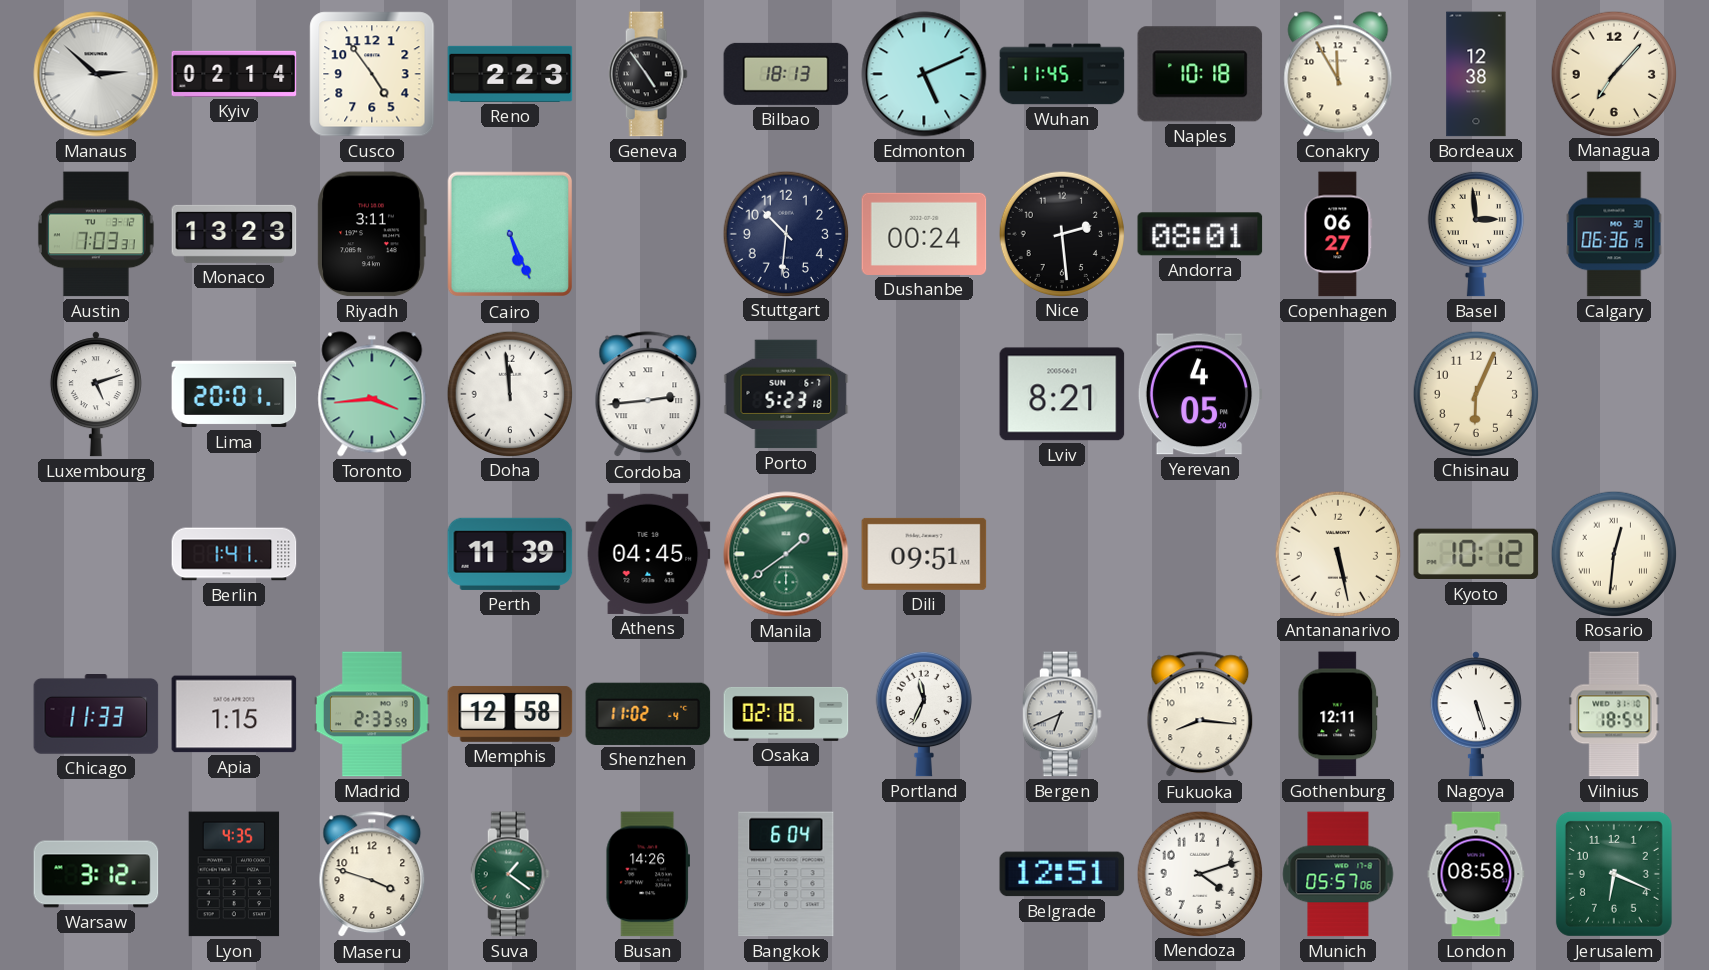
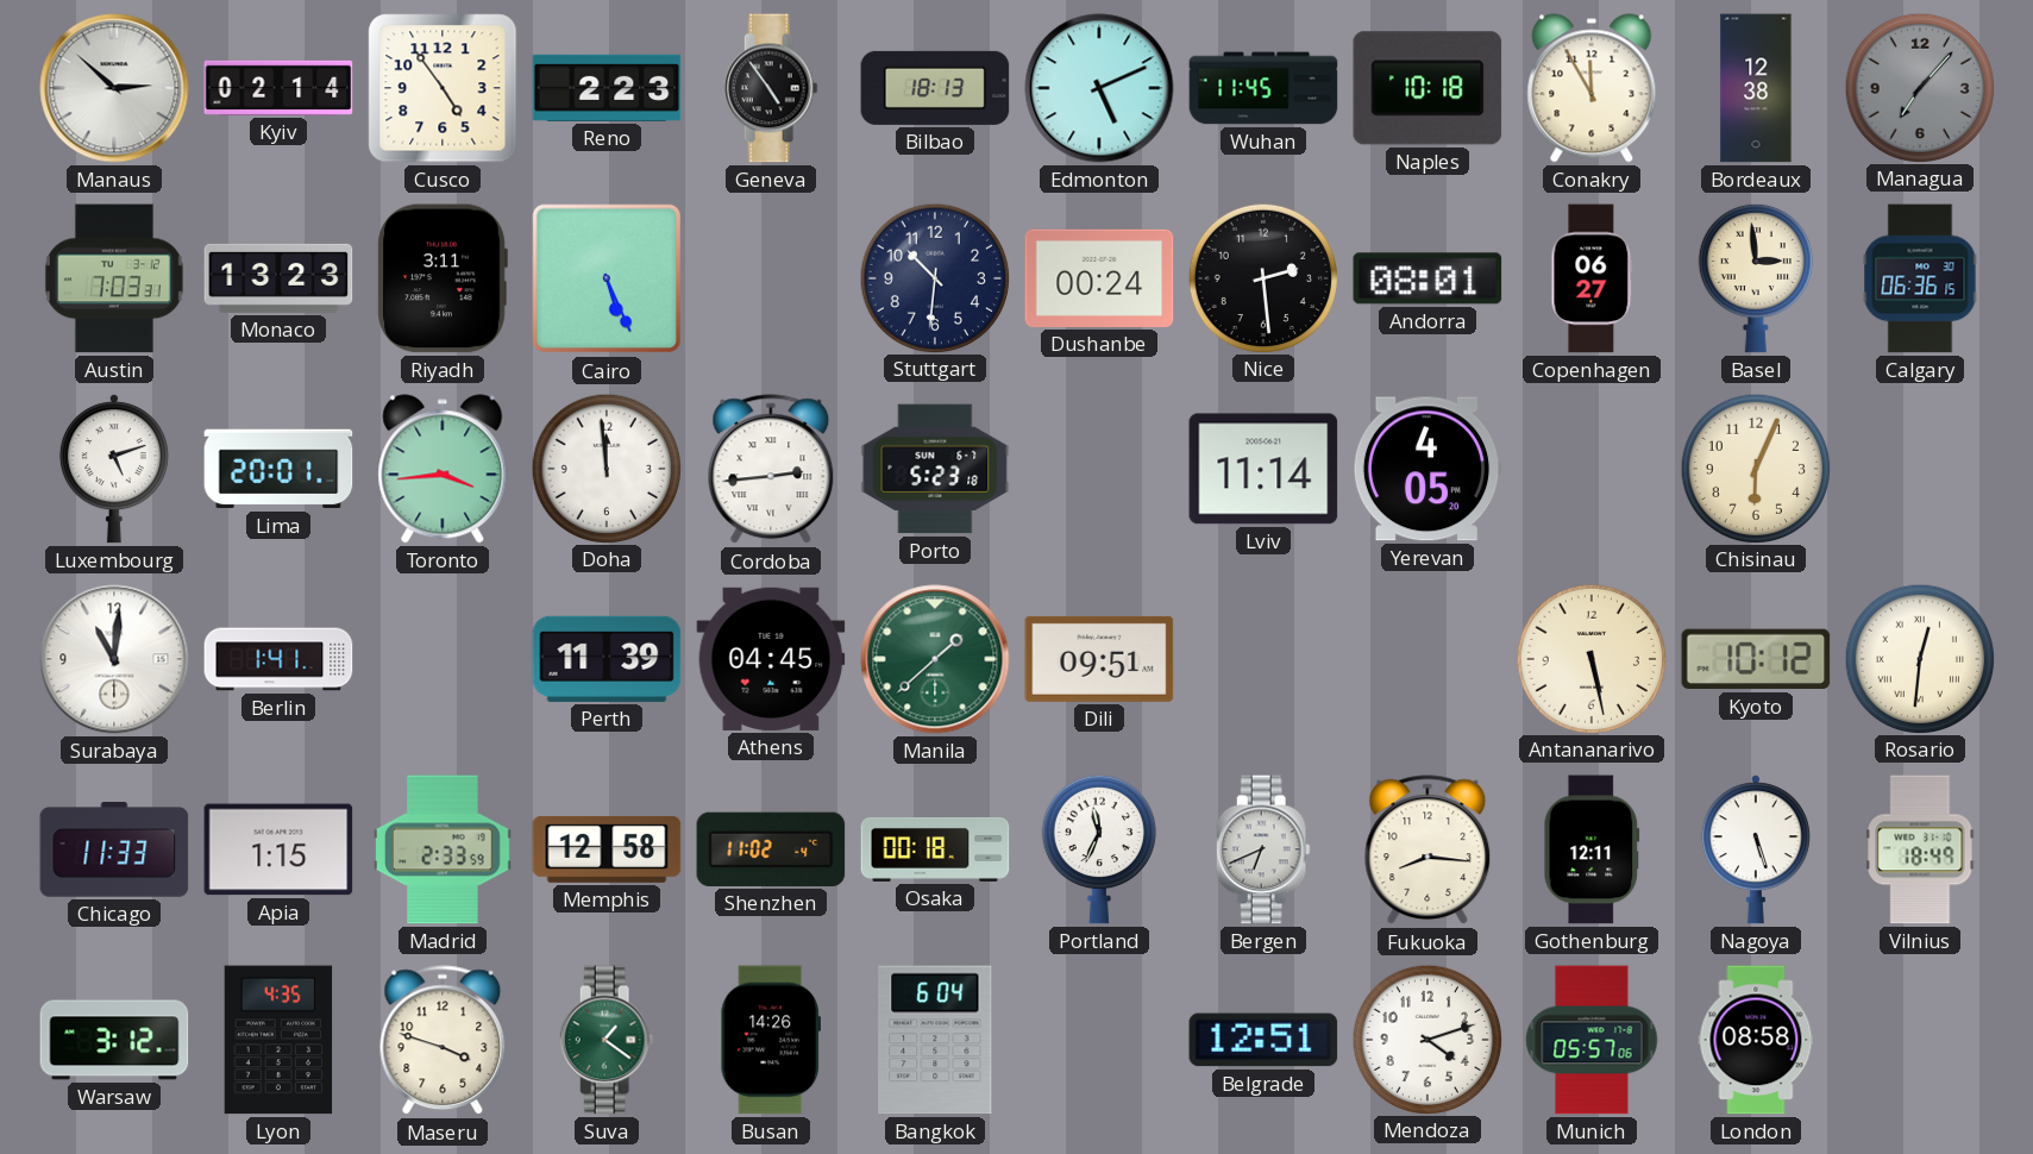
Managua dial: cream -> grey
Lviv: 8:21 -> 11:14
Surabaya: none -> 11:01
Manila: 1:39 -> 1:38
Osaka: 02:18 -> 00:18
Vilnius: 18:54 -> 18:49
Jerusalem: 6:19 -> none
